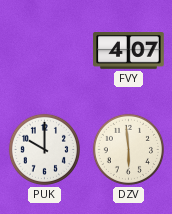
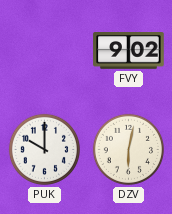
FVY: 4:07 -> 9:02
DZV: 5:59 -> 6:02
